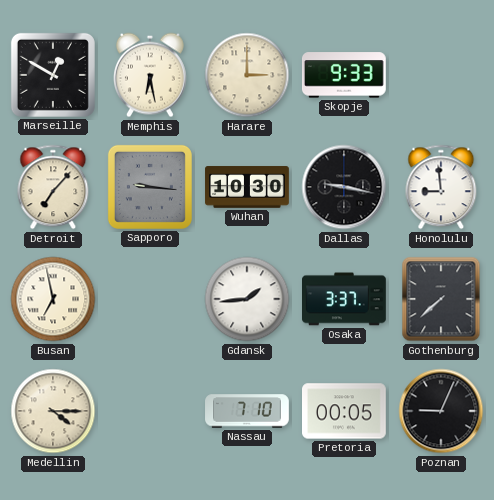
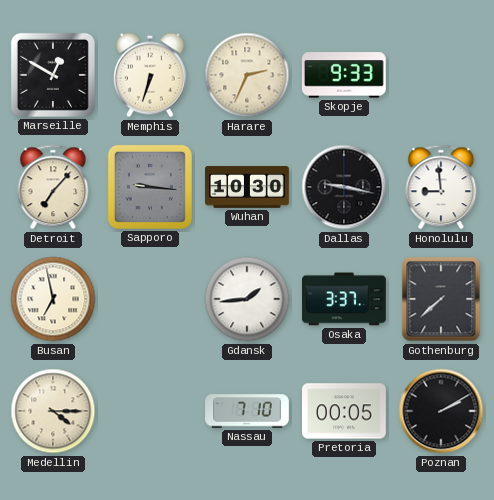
Memphis: 6:28 -> 6:33
Harare: 3:00 -> 2:34
Poznan: 9:04 -> 2:10
